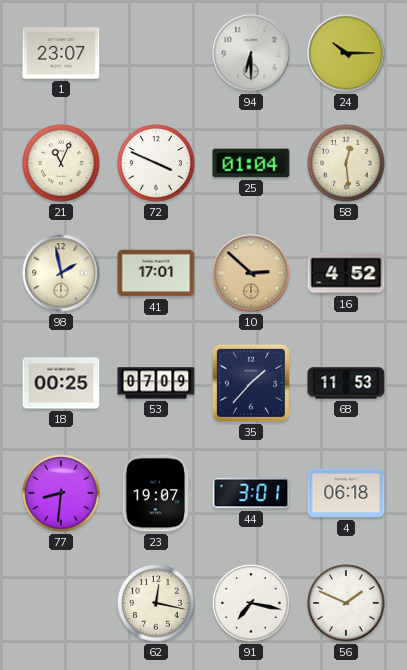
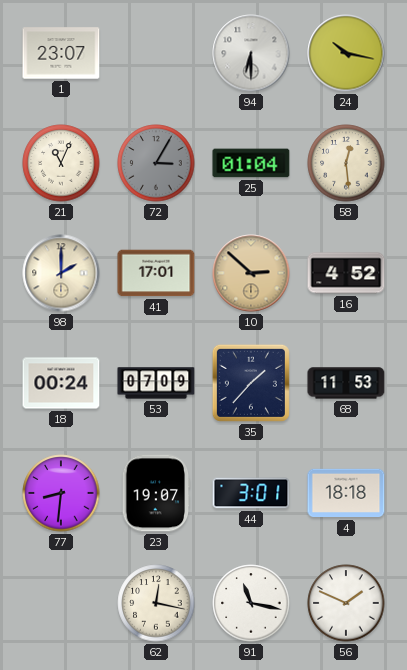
24: 10:15 -> 10:17
72: 3:49 -> 3:05
72 dial: white -> grey
98: 1:58 -> 2:00
18: 00:25 -> 00:24
4: 06:18 -> 18:18
91: 7:17 -> 11:17
